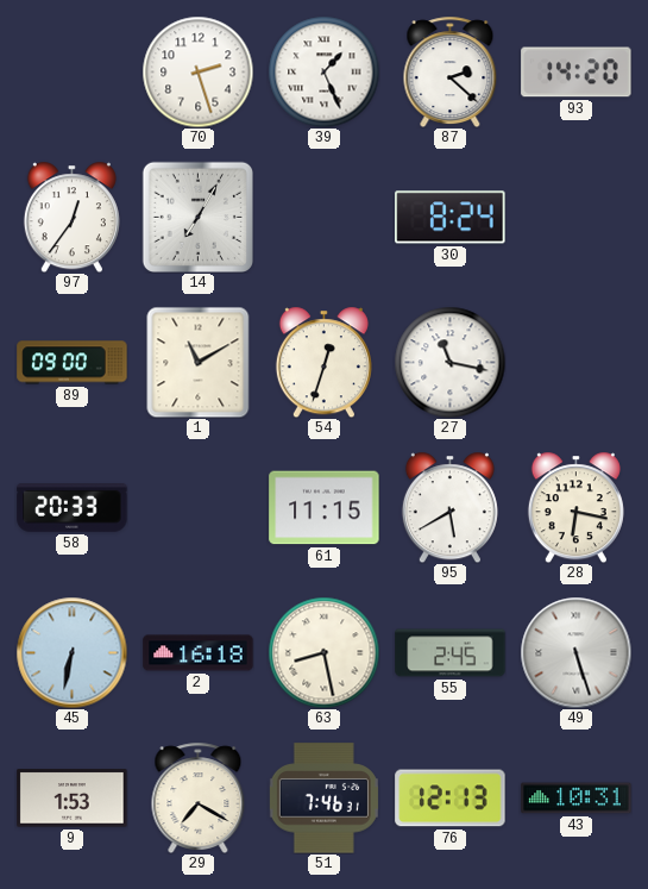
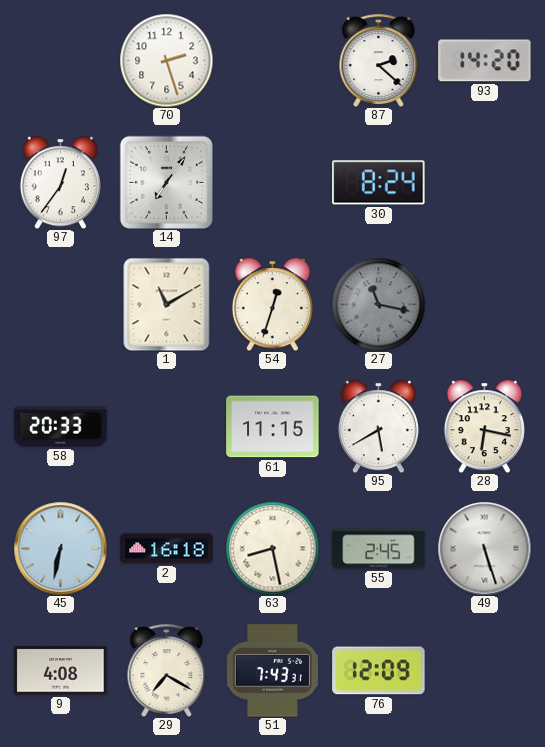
39: 1:26 -> none
14: 7:05 -> 7:06
89: 09:00 -> none
27 dial: white -> grey
9: 1:53 -> 4:08
51: 7:46 -> 7:43
76: 12:13 -> 12:09
43: 10:31 -> none
